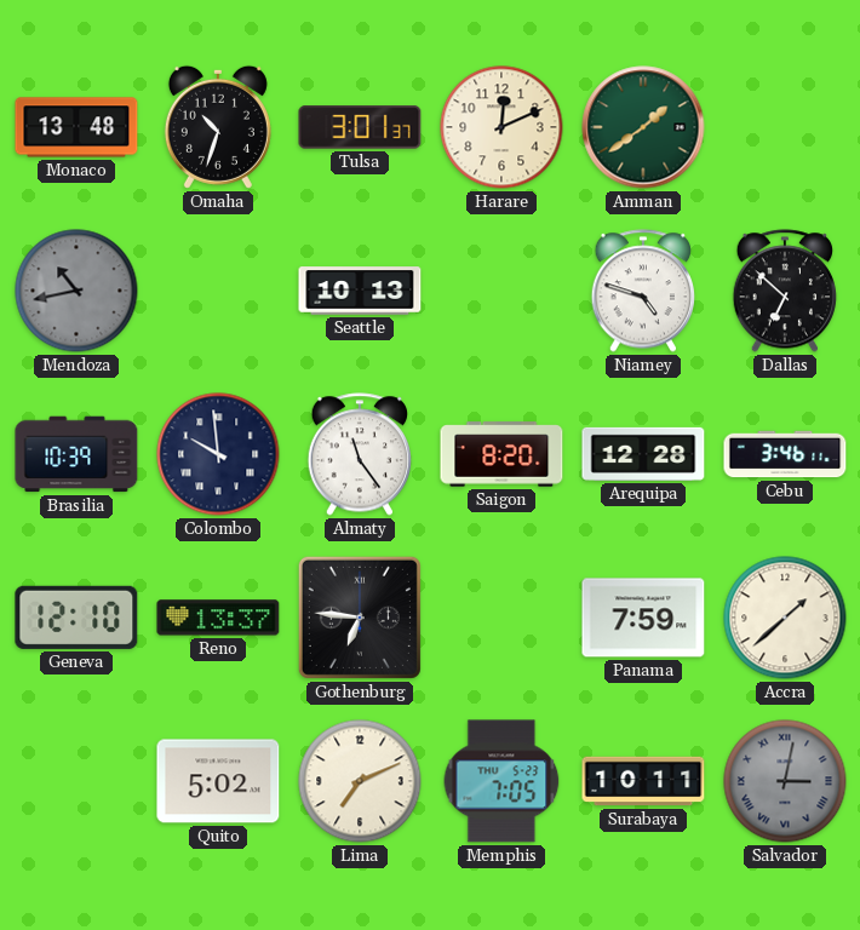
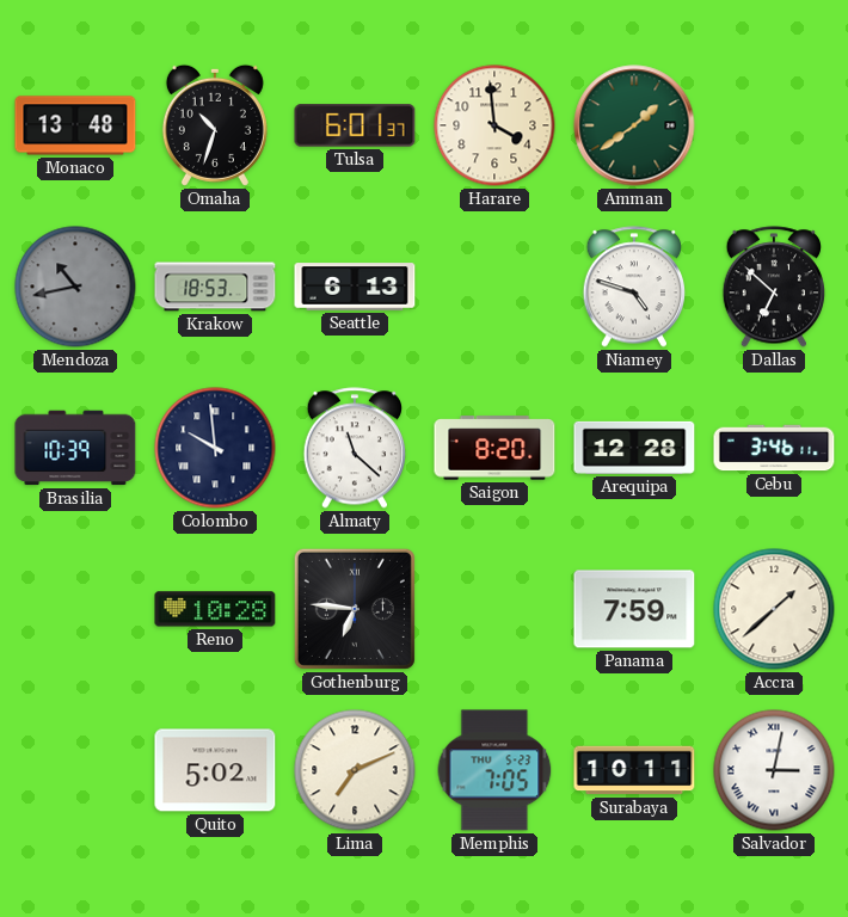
Tulsa: 3:01 -> 6:01
Harare: 12:11 -> 3:59
Krakow: none -> 18:53
Seattle: 10:13 -> 6:13
Almaty: 11:24 -> 11:22
Geneva: 12:10 -> none
Reno: 13:37 -> 10:28
Salvador dial: grey -> white
